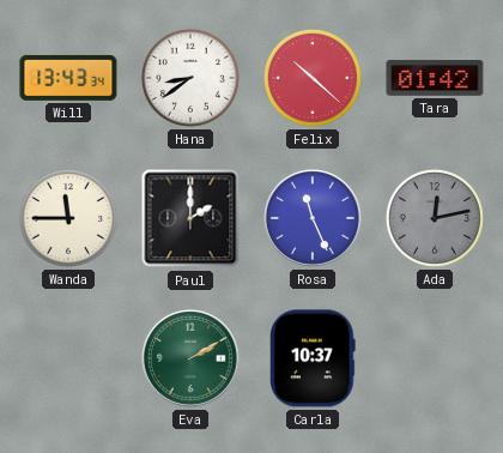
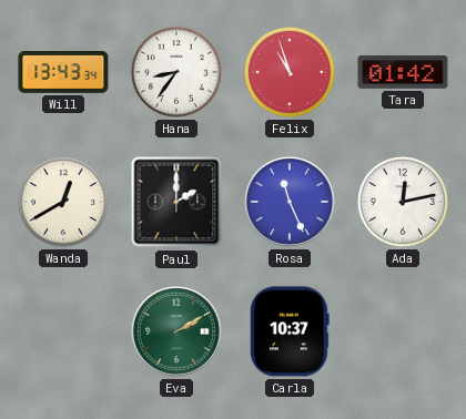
Hana: 8:39 -> 8:36
Felix: 10:22 -> 10:57
Wanda: 11:45 -> 12:40
Ada dial: grey -> white
